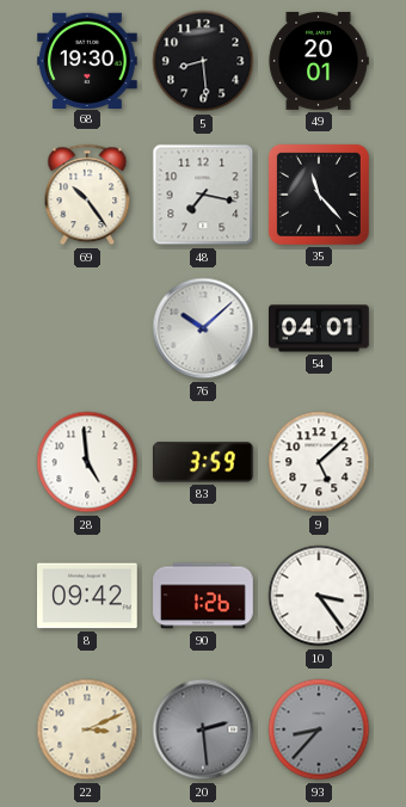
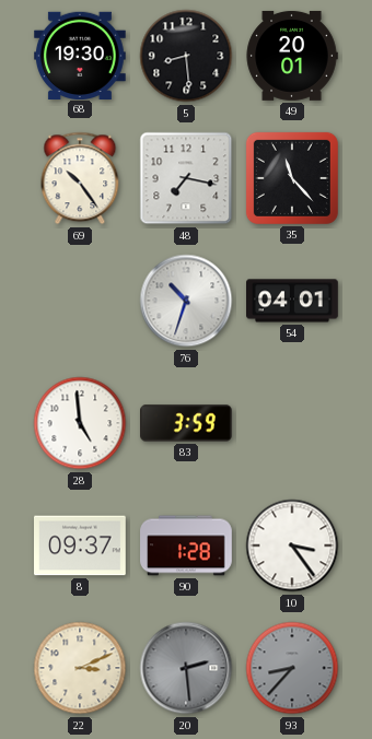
76: 10:08 -> 10:33
9: 5:08 -> none
8: 09:42 -> 09:37
90: 1:26 -> 1:28
